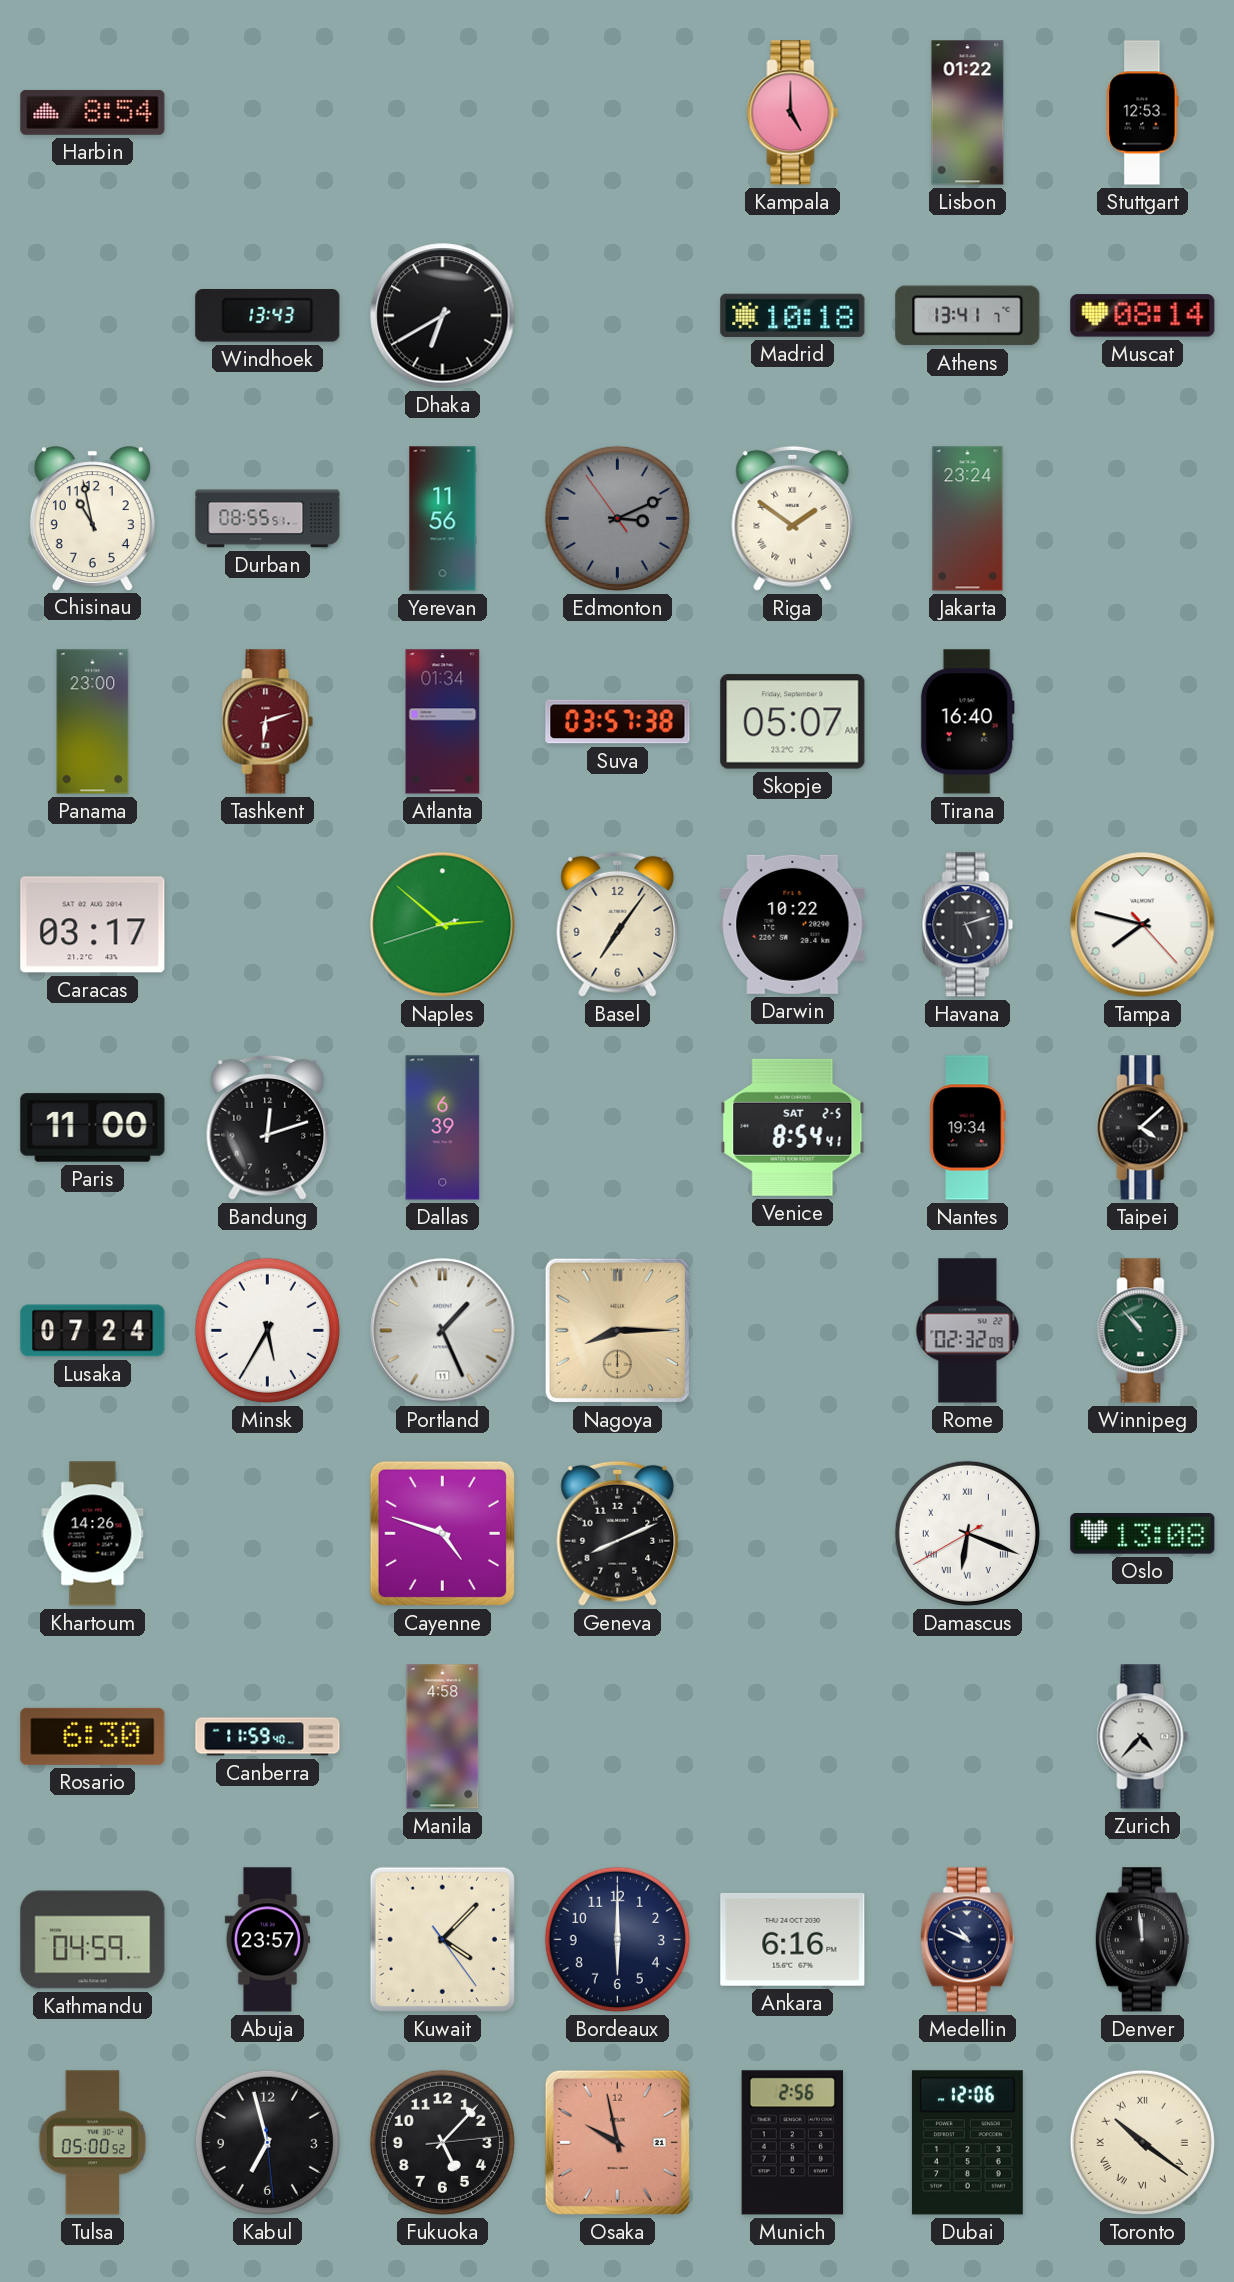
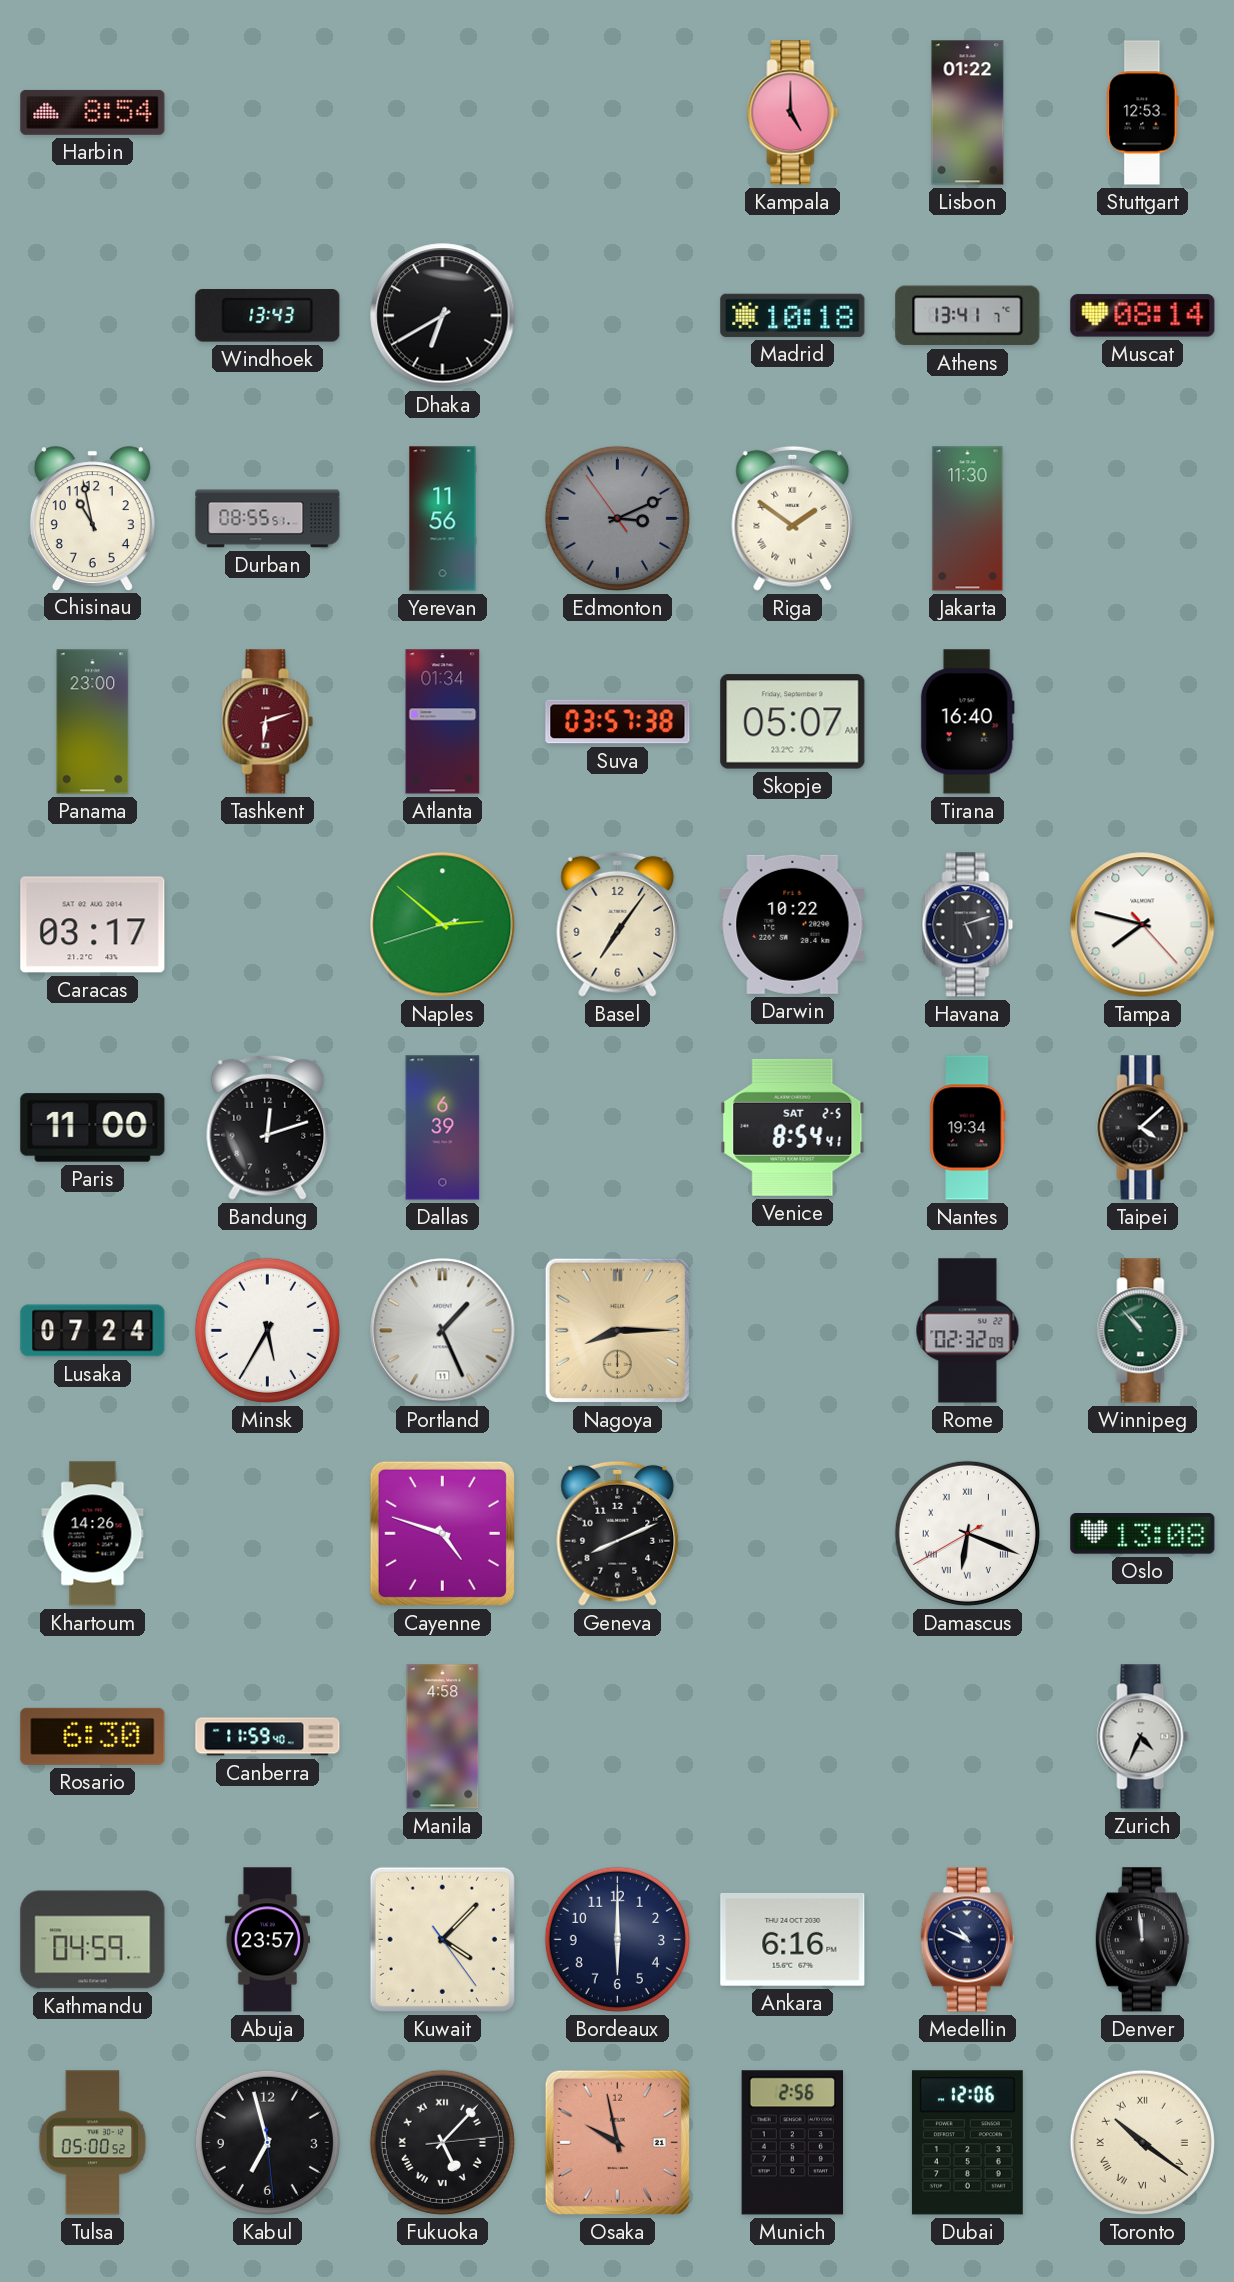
Jakarta: 23:24 -> 11:30
Zurich: 4:37 -> 4:34
Fukuoka numerals: Arabic -> Roman
